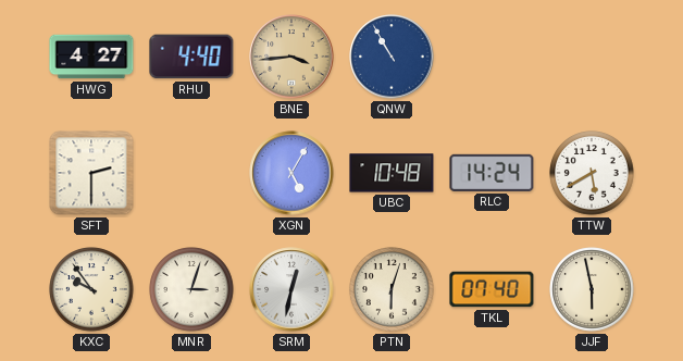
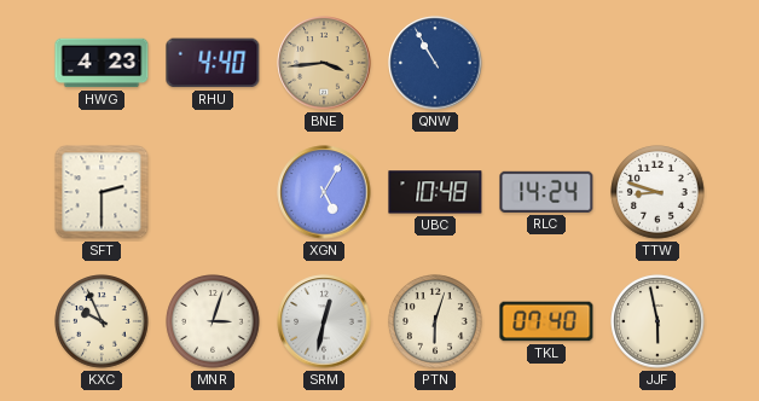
HWG: 4:27 -> 4:23
TTW: 5:40 -> 8:48
KXC: 9:54 -> 9:56
